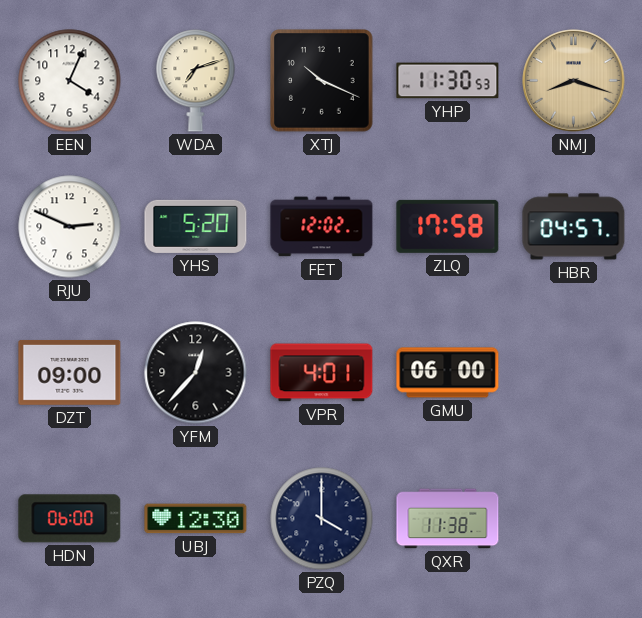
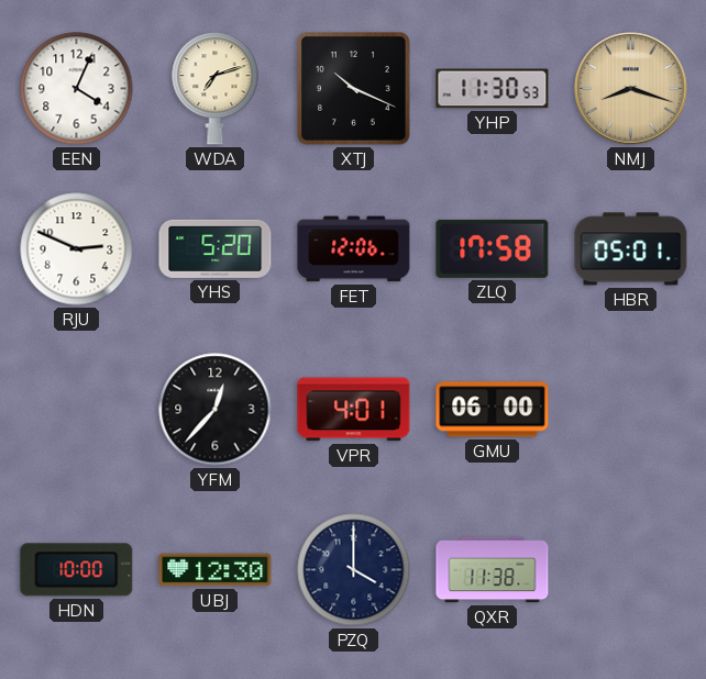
FET: 12:02 -> 12:06
HBR: 04:57 -> 05:01
DZT: 09:00 -> none
HDN: 06:00 -> 10:00
